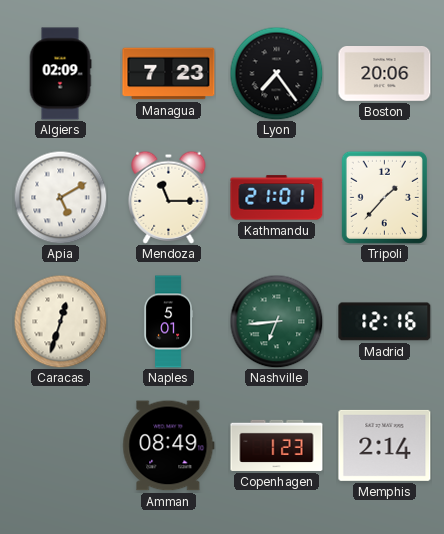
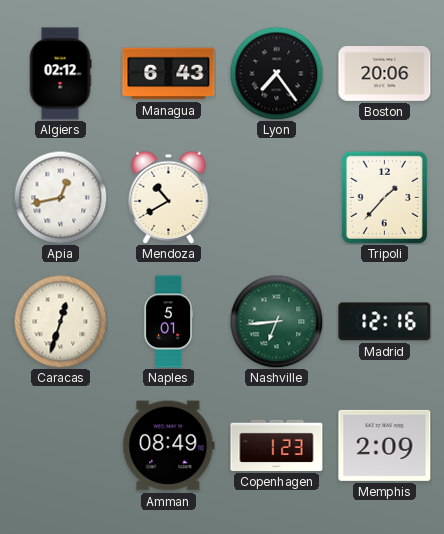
Algiers: 02:09 -> 02:12
Managua: 7:23 -> 6:43
Apia: 5:10 -> 12:43
Mendoza: 11:15 -> 10:40
Kathmandu: 21:01 -> none
Memphis: 2:14 -> 2:09
